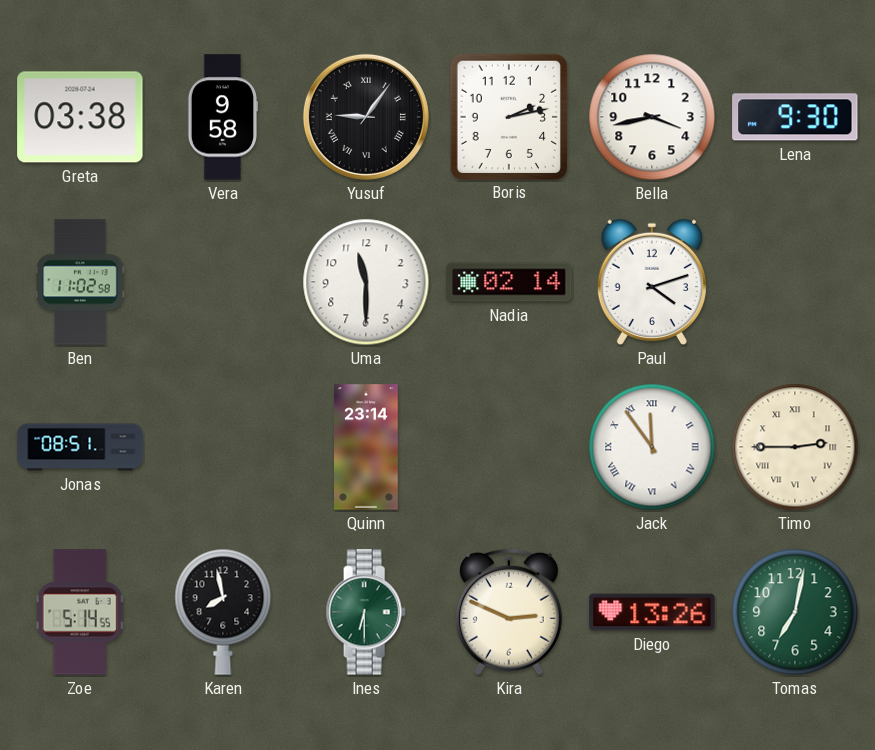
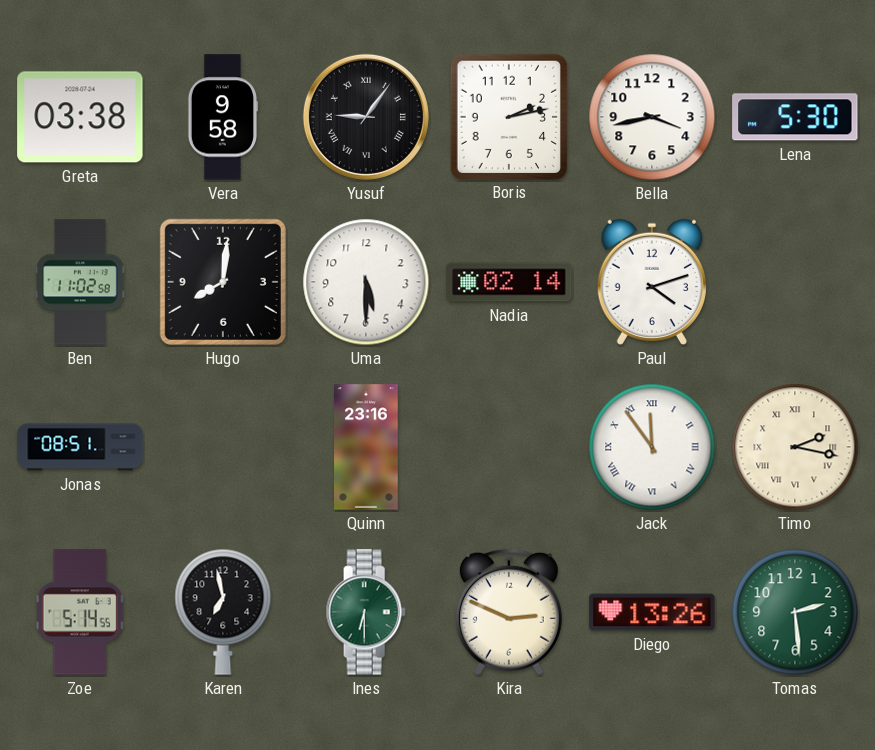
Lena: 9:30 -> 5:30
Hugo: none -> 8:01
Uma: 11:30 -> 5:30
Quinn: 23:14 -> 23:16
Timo: 2:45 -> 2:17
Karen: 7:58 -> 6:58
Tomas: 7:02 -> 2:29
